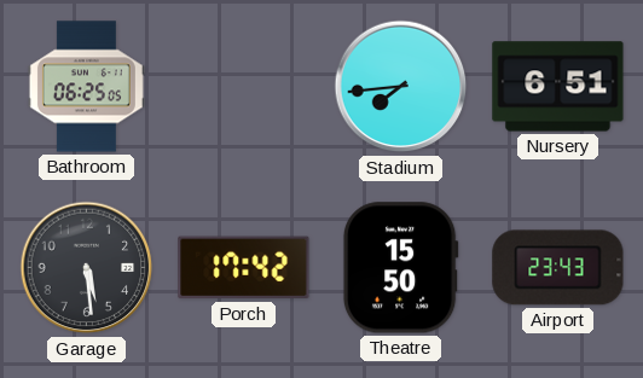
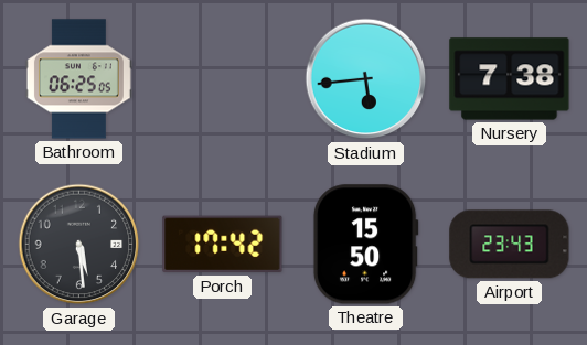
Stadium: 7:44 -> 5:44
Nursery: 6:51 -> 7:38
